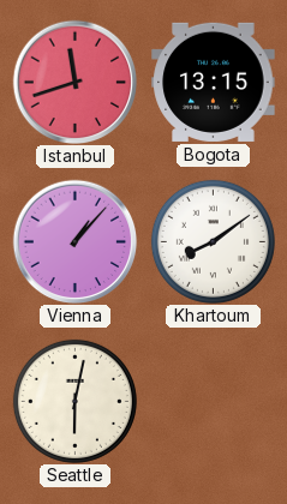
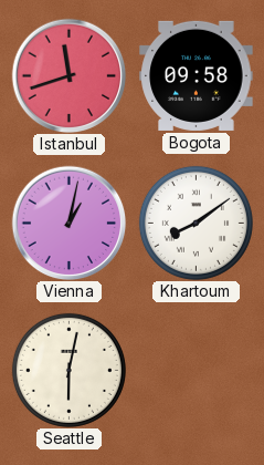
Bogota: 13:15 -> 09:58
Vienna: 1:07 -> 1:02
